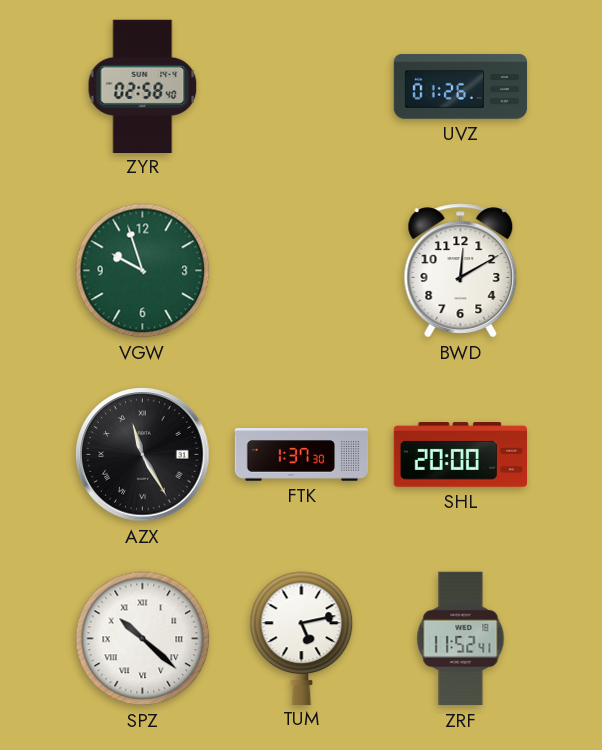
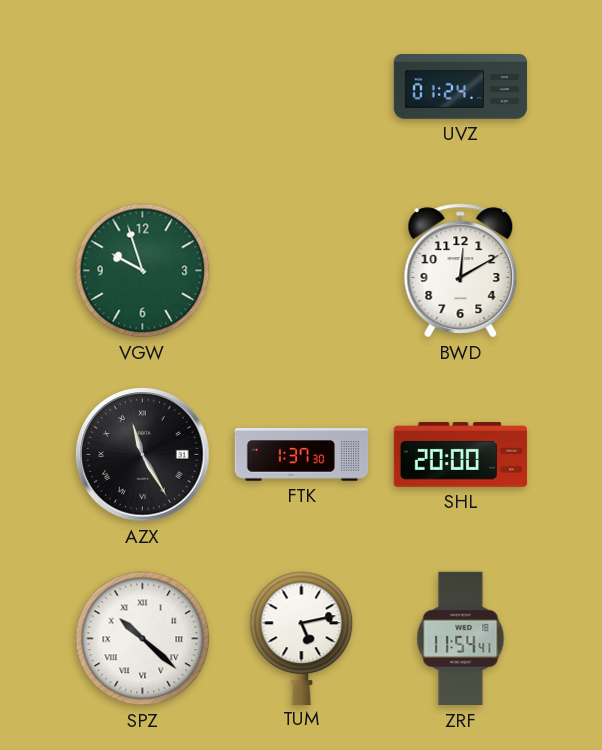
ZYR: 02:58 -> none
UVZ: 01:26 -> 01:24
ZRF: 11:52 -> 11:54
